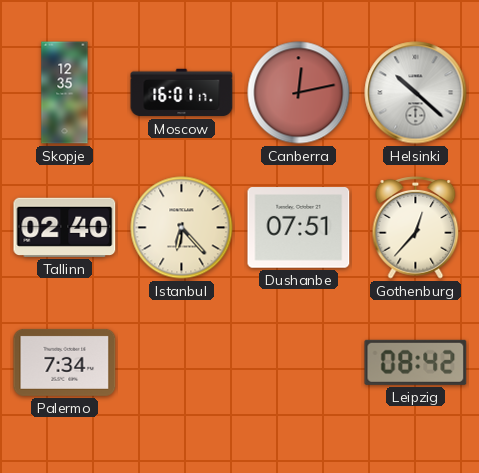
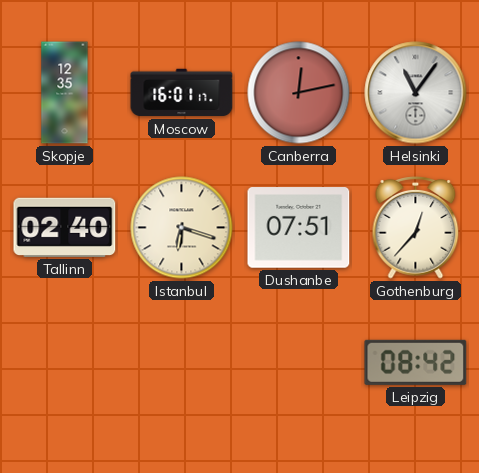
Helsinki: 10:22 -> 11:06
Istanbul: 6:23 -> 6:18
Palermo: 7:34 -> none
